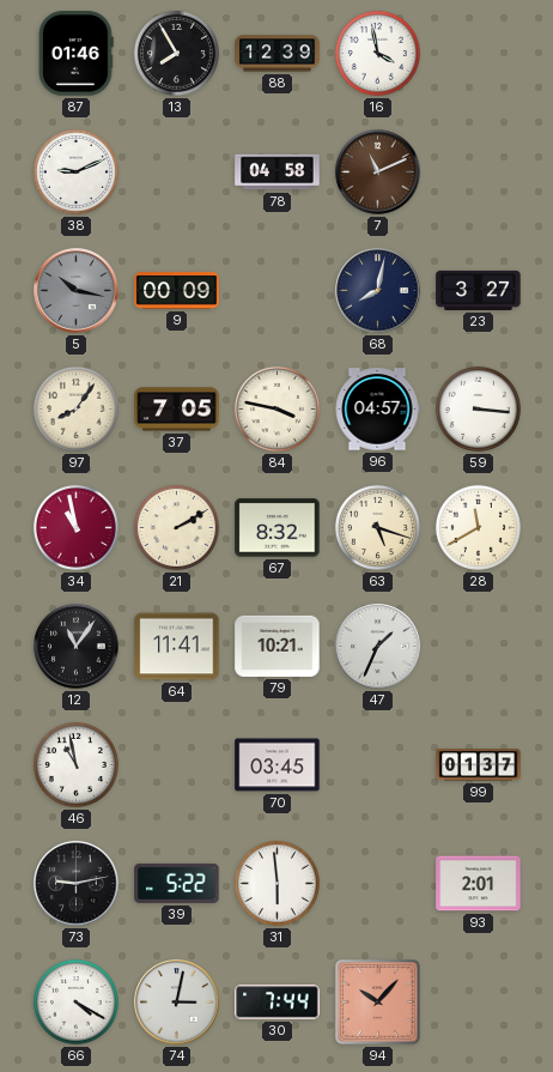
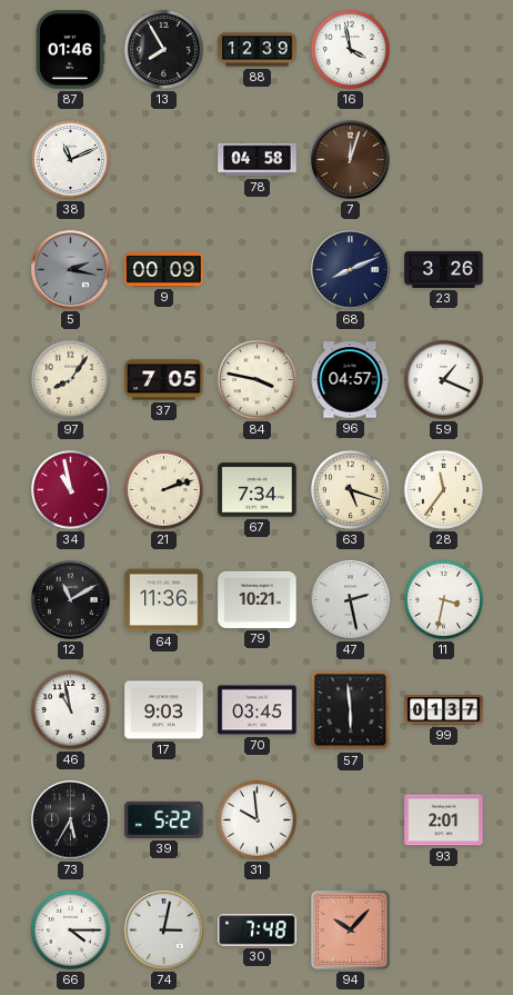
38: 9:11 -> 11:11
7: 11:11 -> 12:03
5: 10:17 -> 2:17
68: 8:02 -> 8:11
23: 3:27 -> 3:26
59: 3:16 -> 1:19
21: 2:10 -> 2:12
67: 8:32 -> 7:34
28: 11:40 -> 11:36
12: 11:06 -> 11:10
64: 11:41 -> 11:36
47: 1:34 -> 2:28
11: none -> 3:32
17: none -> 9:03
57: none -> 5:59
73: 9:13 -> 5:35
31: 5:59 -> 9:59
66: 4:20 -> 4:15
30: 7:44 -> 7:48
